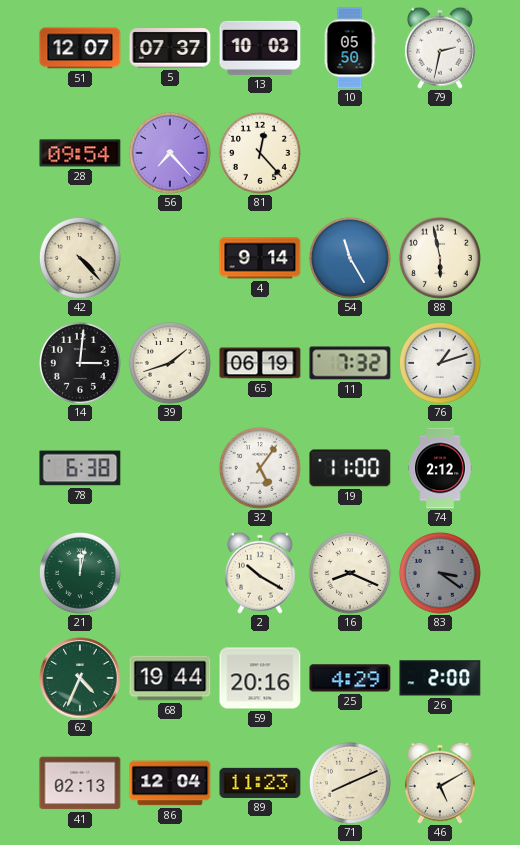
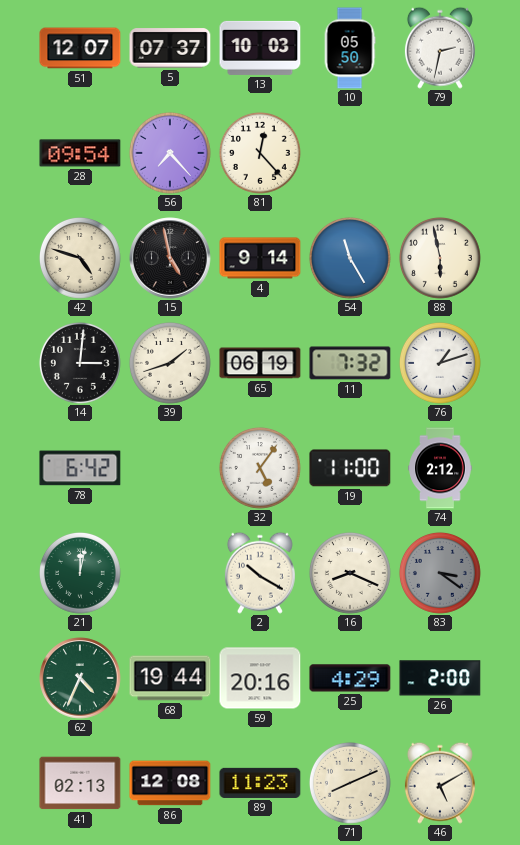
42: 4:23 -> 4:48
15: none -> 4:58
78: 6:38 -> 6:42
86: 12:04 -> 12:08
